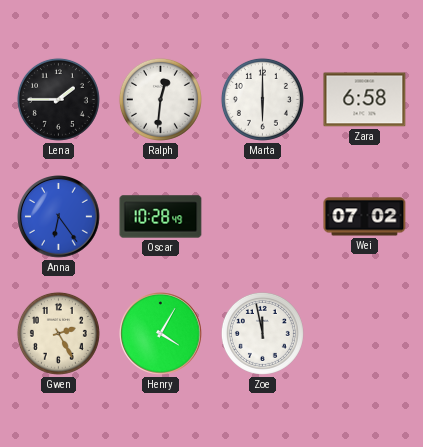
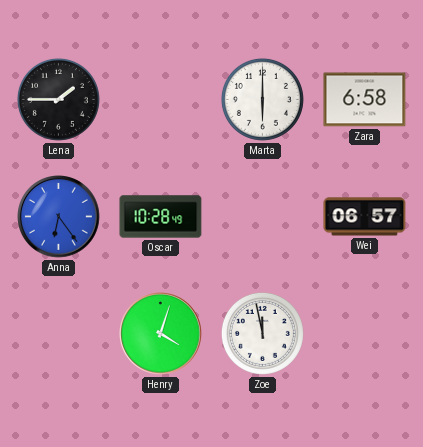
Ralph: 12:31 -> none
Wei: 07:02 -> 06:57
Gwen: 2:25 -> none
Henry: 4:05 -> 4:03
